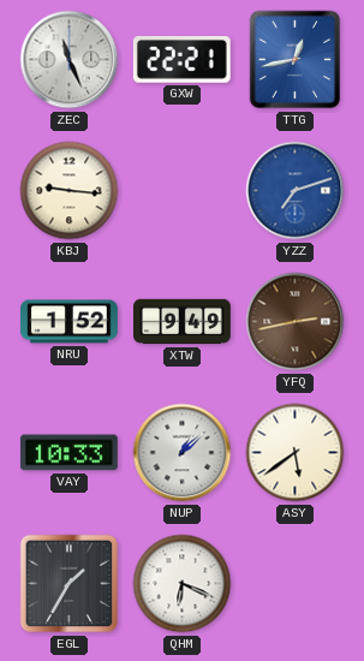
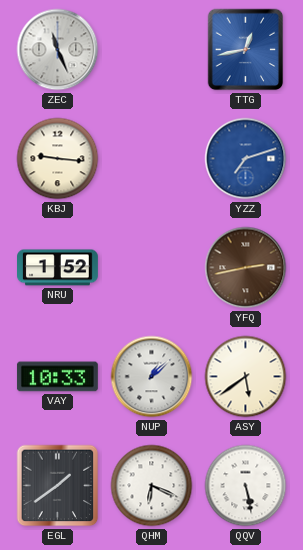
GXW: 22:21 -> none
XTW: 9:49 -> none
EGL: 1:35 -> 1:39
QQV: none -> 5:28
